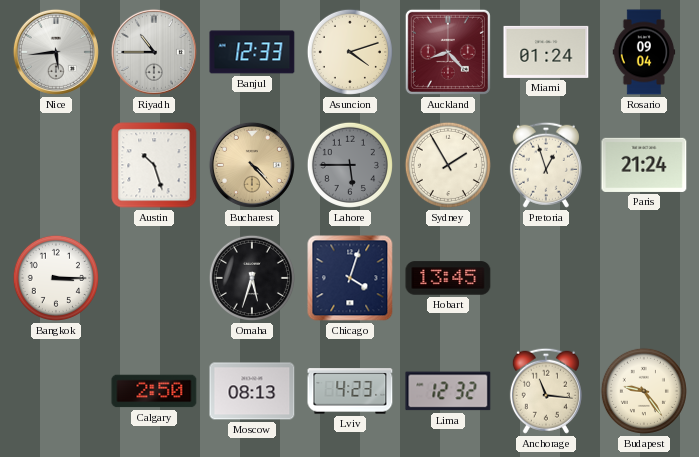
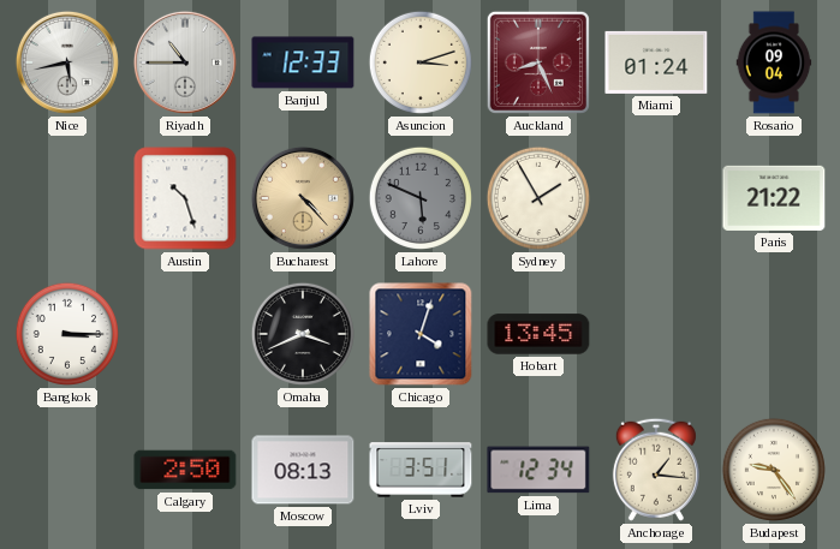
Nice: 5:44 -> 5:43
Asuncion: 4:12 -> 3:12
Auckland: 8:23 -> 8:26
Lahore: 5:45 -> 5:49
Pretoria: 12:57 -> none
Paris: 21:24 -> 21:22
Omaha: 5:33 -> 3:41
Lviv: 4:23 -> 3:51
Lima: 12:32 -> 12:34
Anchorage: 11:16 -> 1:16
